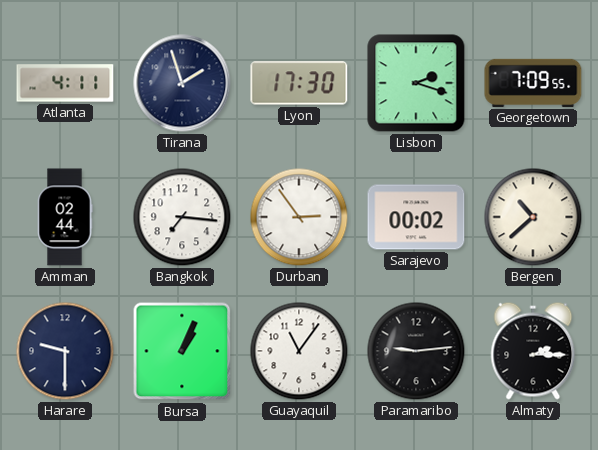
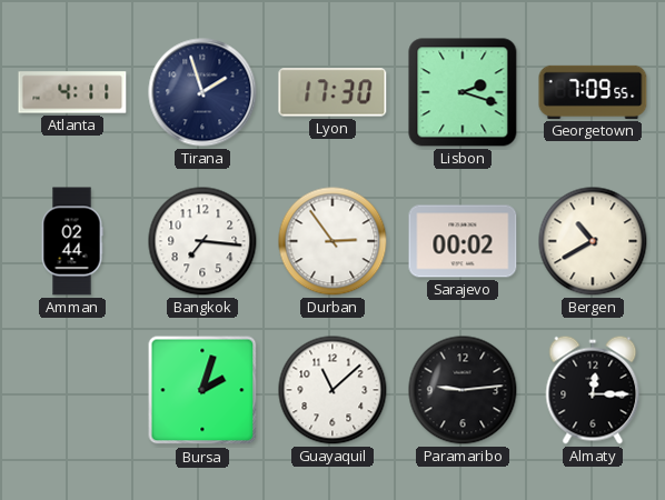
Bergen: 10:38 -> 10:40
Harare: 9:30 -> none
Bursa: 1:04 -> 2:03
Guayaquil: 11:06 -> 11:08
Almaty: 2:15 -> 12:15
